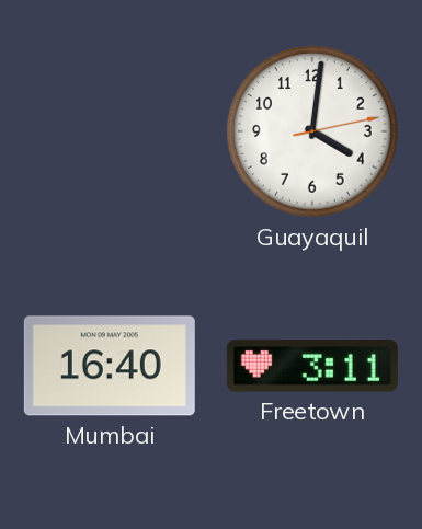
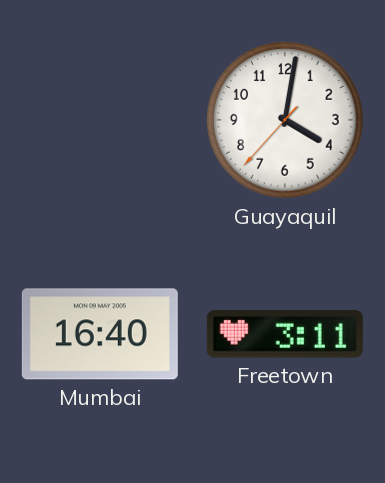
Guayaquil: 4:01:13 -> 4:01:37
